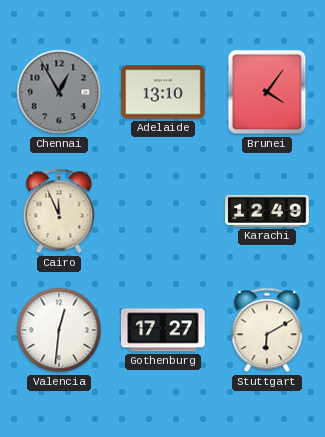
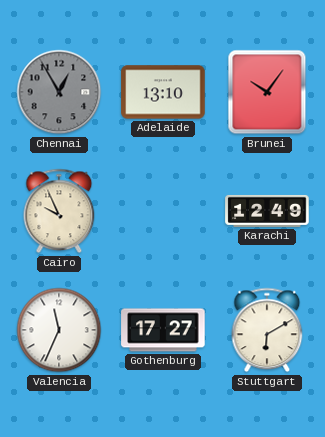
Brunei: 4:06 -> 10:06
Cairo: 11:56 -> 9:56
Valencia: 12:31 -> 11:34
